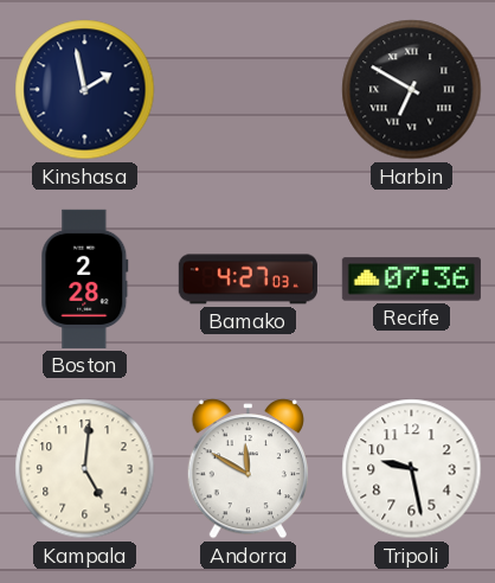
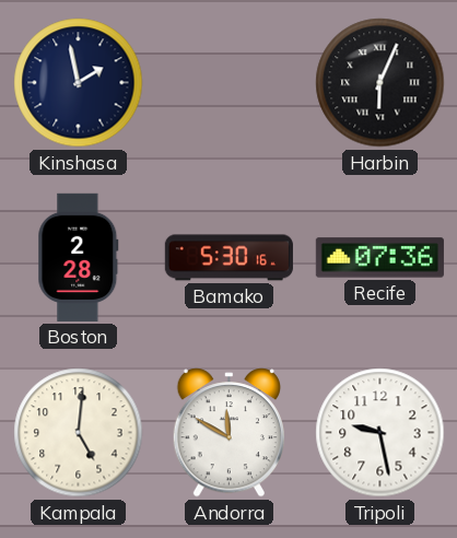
Harbin: 6:50 -> 6:04
Bamako: 4:27 -> 5:30
